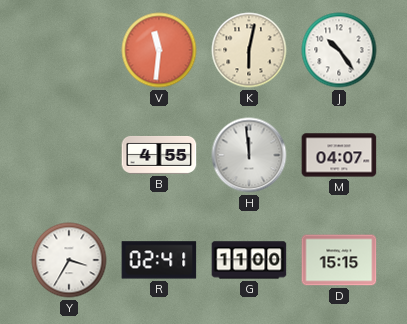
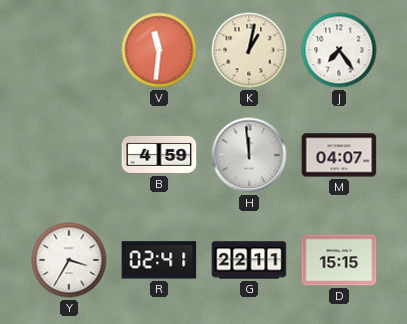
K: 6:02 -> 1:02
J: 10:24 -> 7:24
B: 4:55 -> 4:59
G: 11:00 -> 22:11
